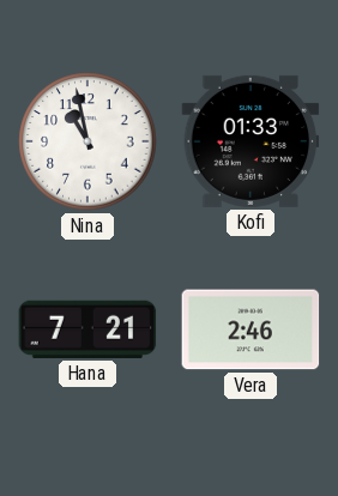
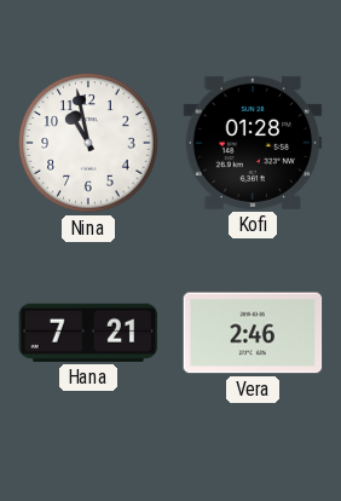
Kofi: 01:33 -> 01:28
